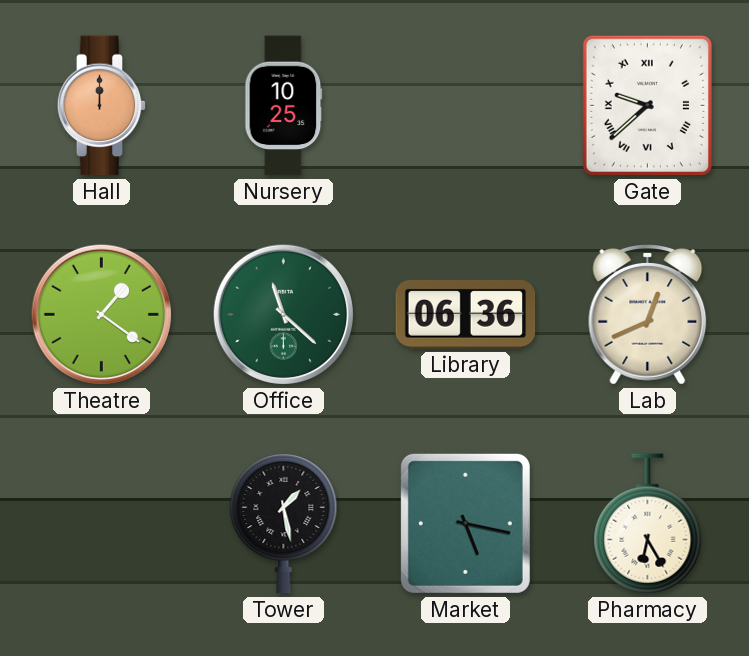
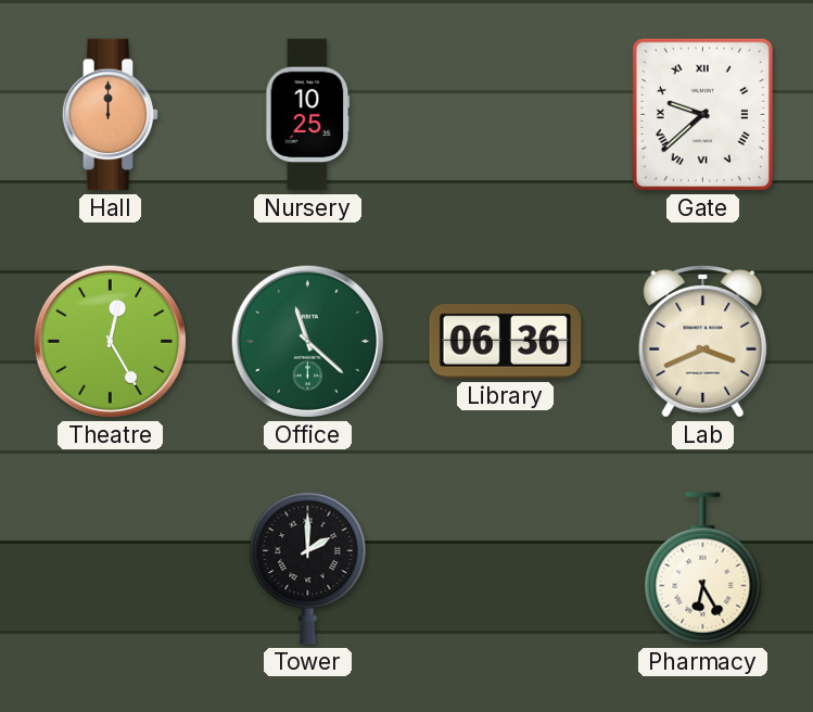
Theatre: 1:21 -> 12:25
Lab: 12:41 -> 3:41
Tower: 1:28 -> 2:00
Market: 5:17 -> none
